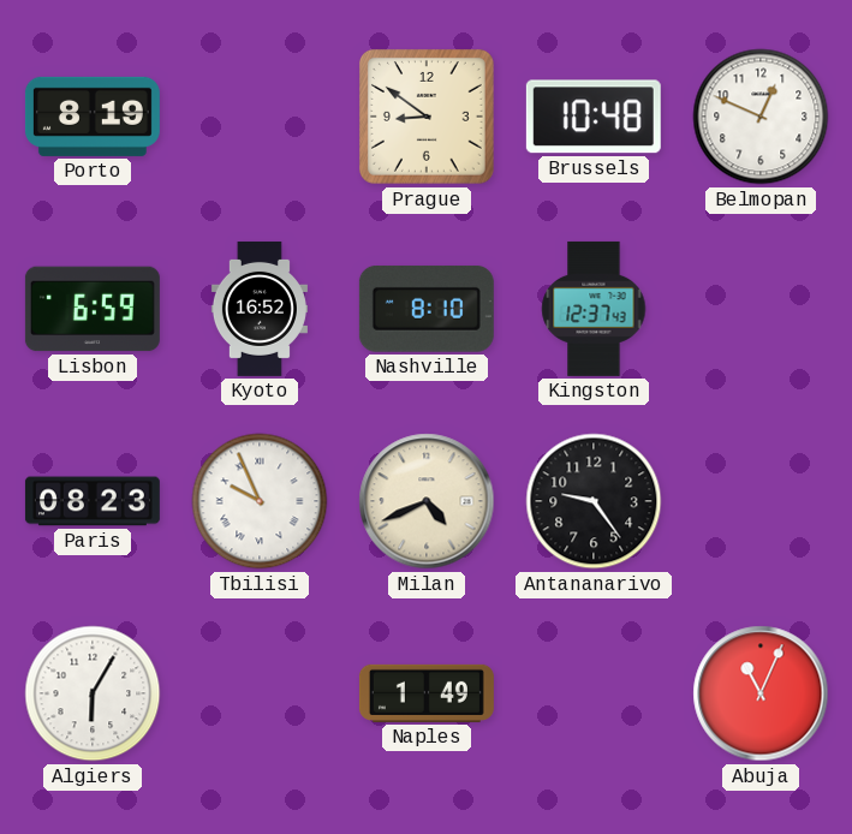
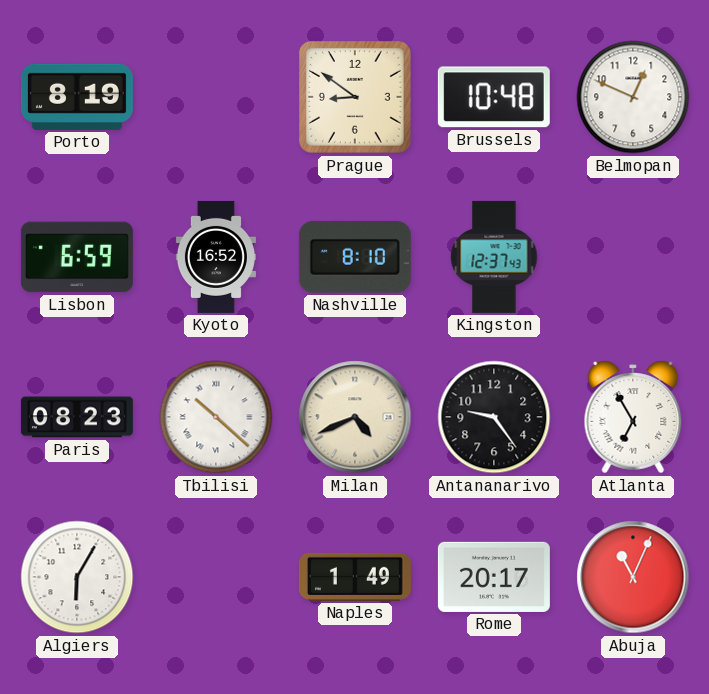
Tbilisi: 9:56 -> 10:22
Atlanta: none -> 6:55
Rome: none -> 20:17
